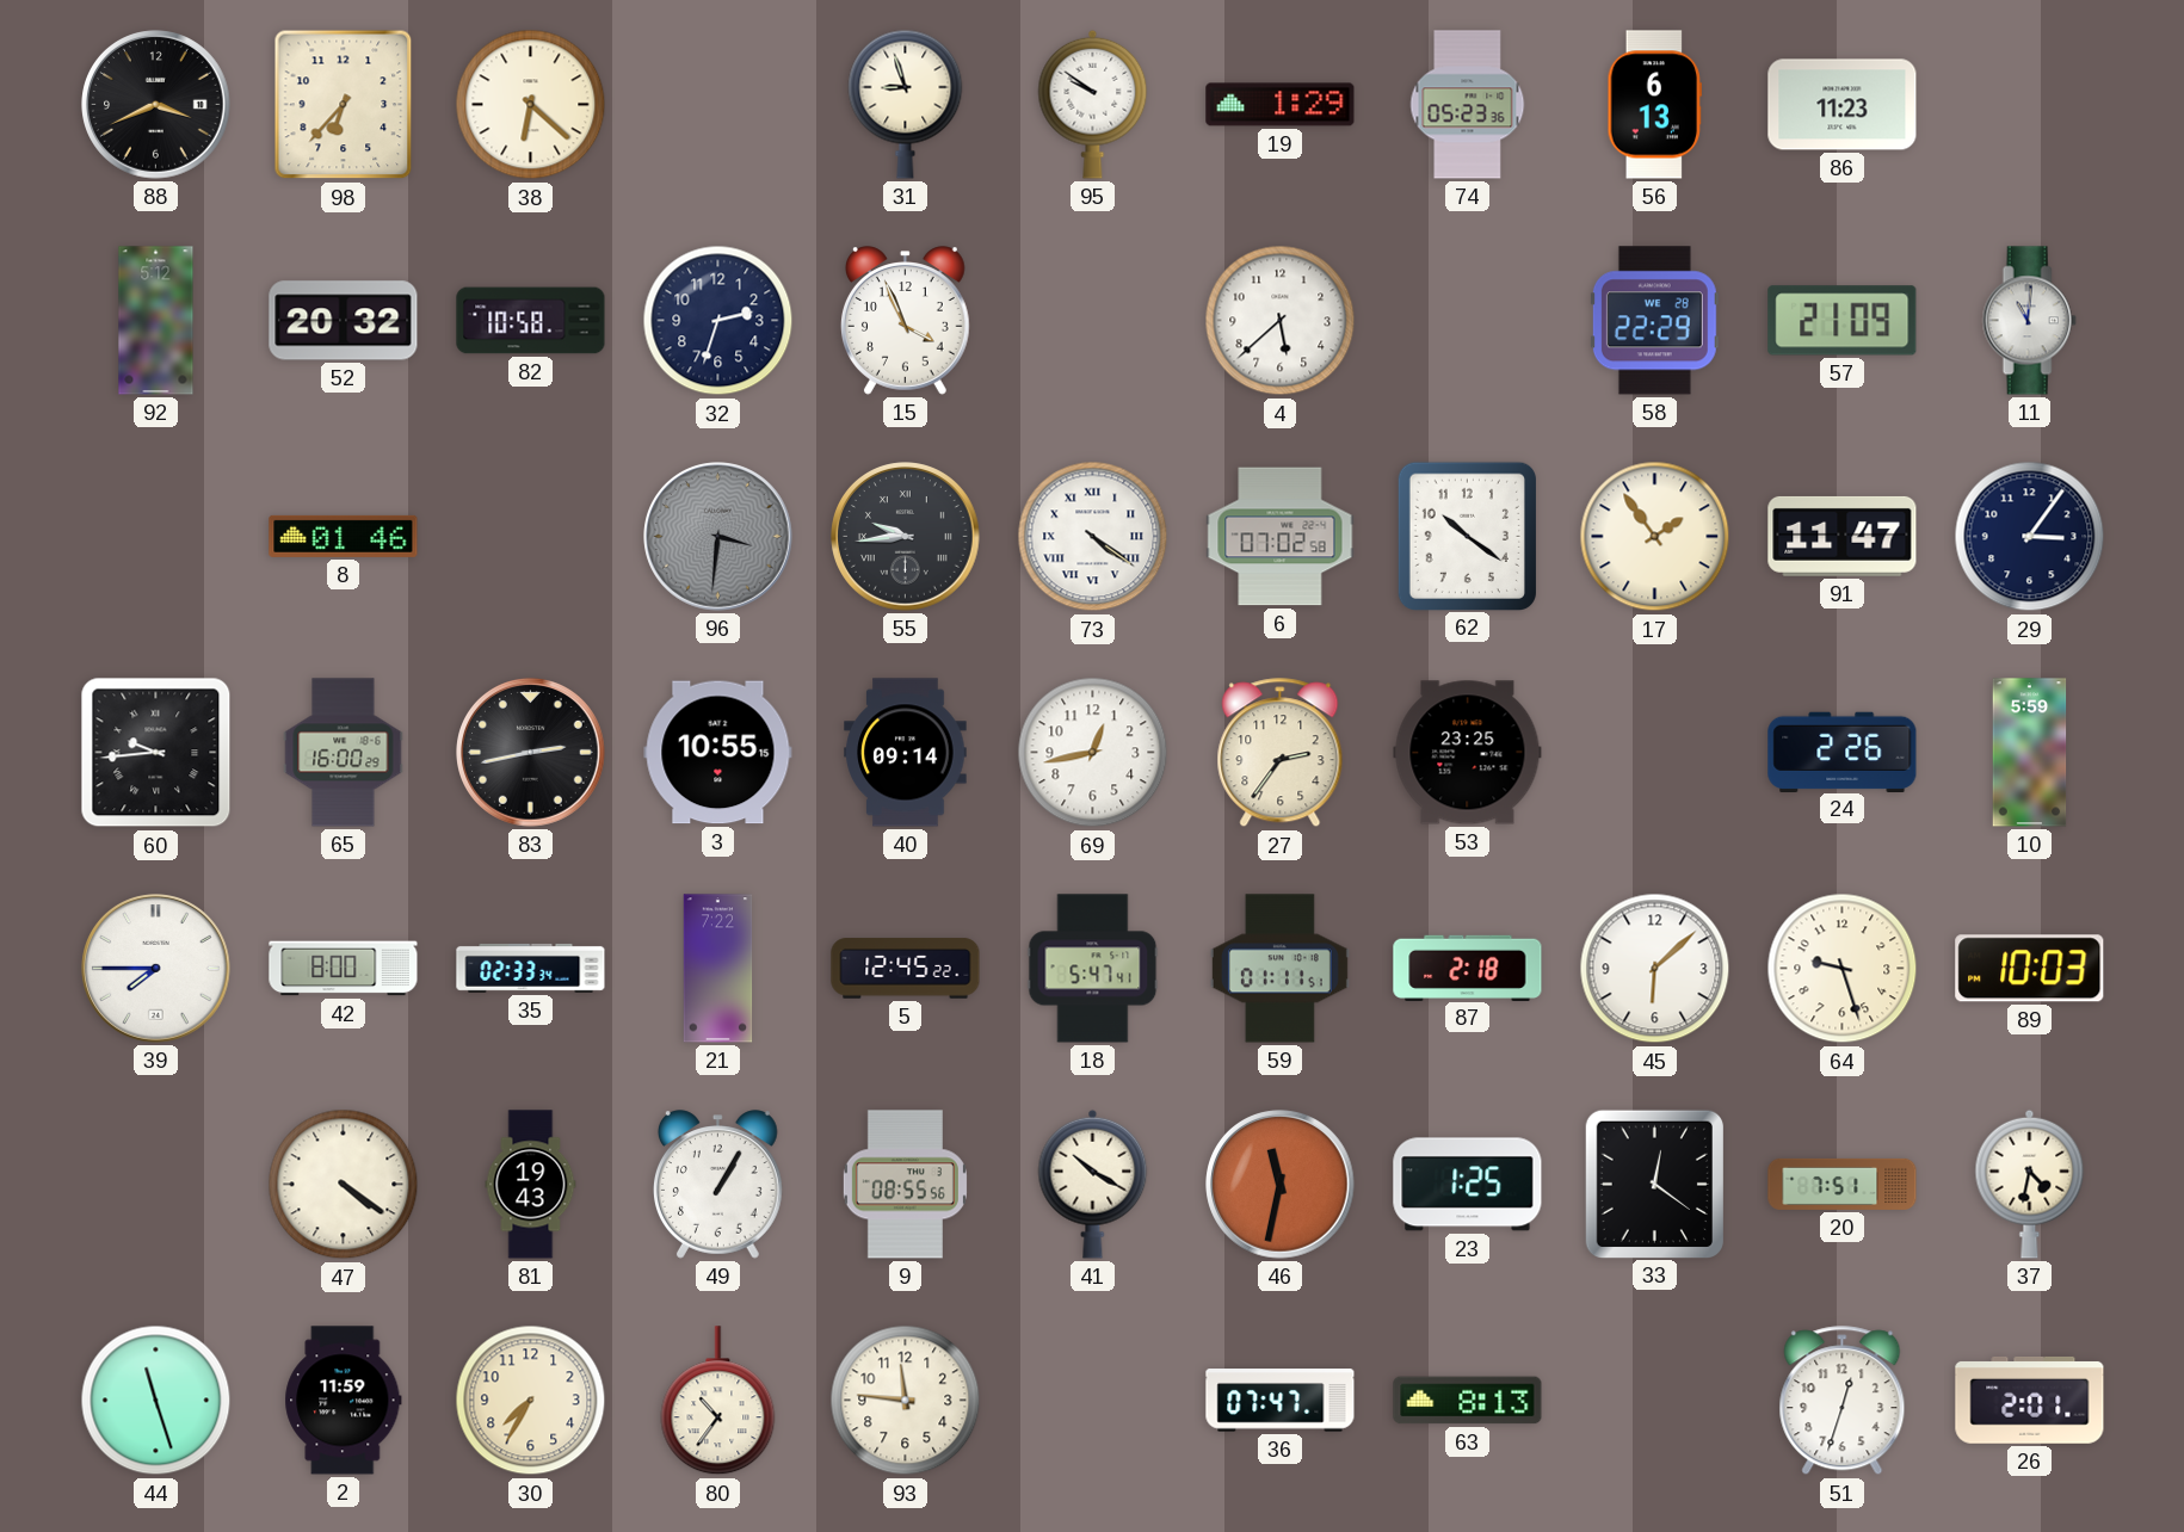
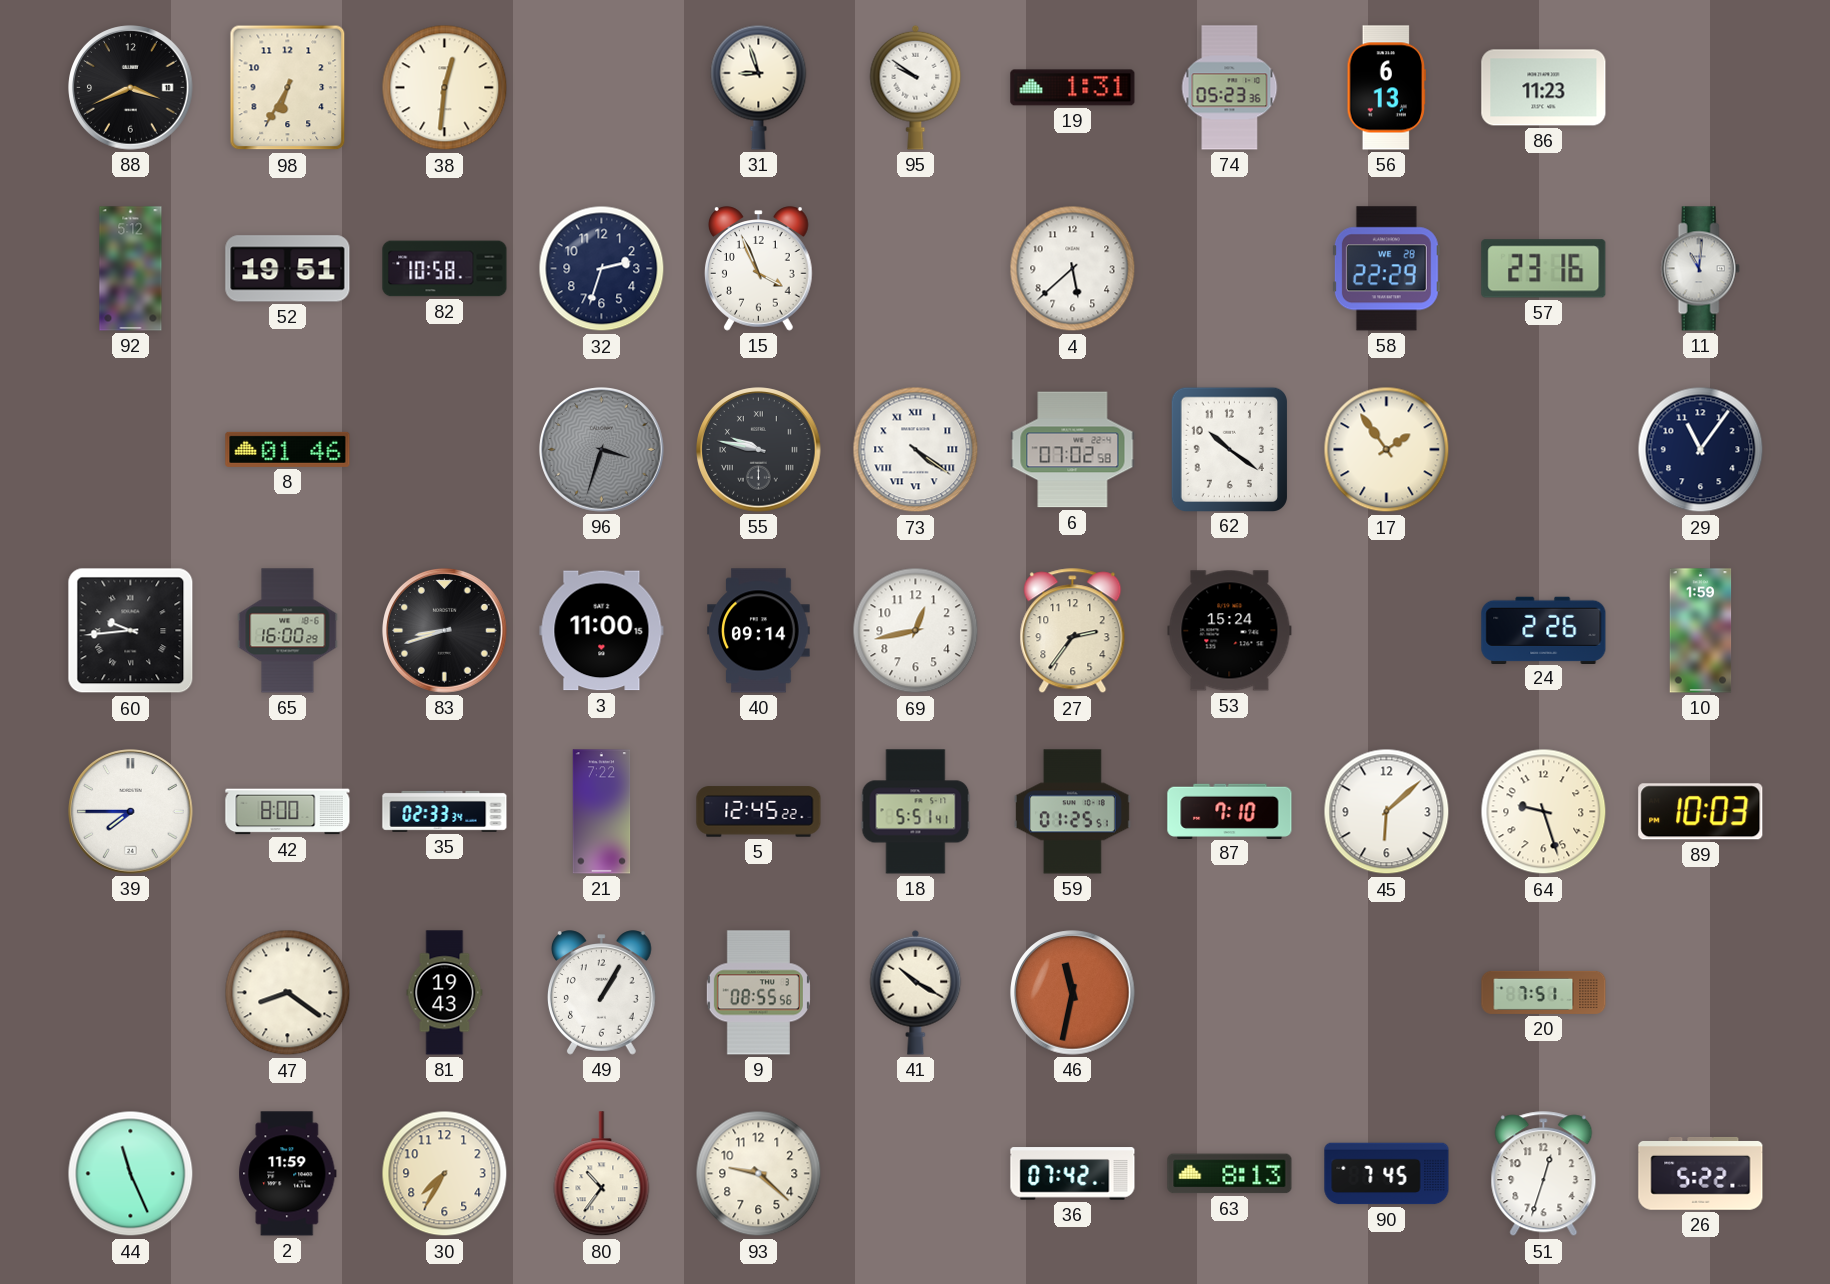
98: 6:37 -> 6:35
38: 6:22 -> 12:31
19: 1:29 -> 1:31
52: 20:32 -> 19:51
57: 21:09 -> 23:16
96: 3:31 -> 3:33
55: 9:44 -> 9:47
91: 11:47 -> none
29: 3:06 -> 11:06
83: 2:43 -> 8:42
3: 10:55 -> 11:00
53: 23:25 -> 15:24
10: 5:59 -> 1:59
18: 5:47 -> 5:51
59: 01:11 -> 01:25
87: 2:18 -> 7:10
47: 4:21 -> 8:21
23: 1:25 -> none
33: 12:21 -> none
37: 4:32 -> none
44: 11:27 -> 11:26
93: 11:46 -> 9:22
36: 07:47 -> 07:42
90: none -> 7:45
26: 2:01 -> 5:22
